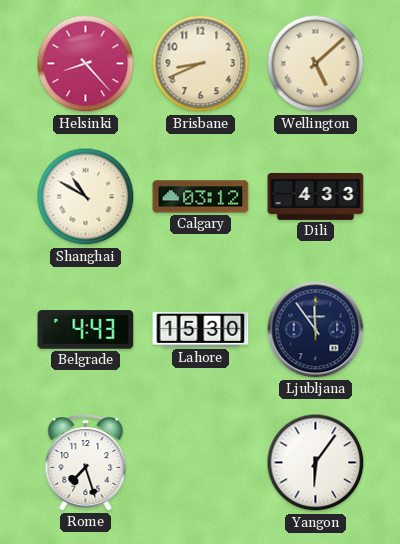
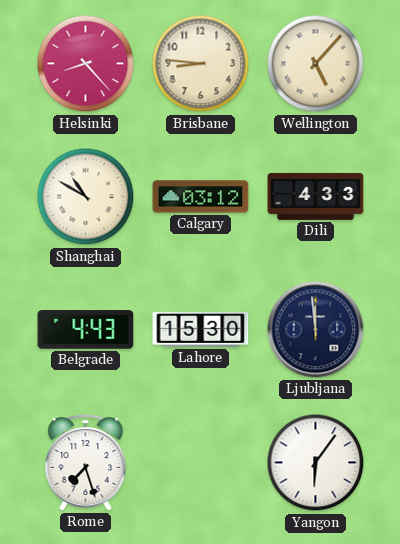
Brisbane: 8:41 -> 8:46
Wellington: 5:08 -> 5:07
Ljubljana: 11:54 -> 11:59
